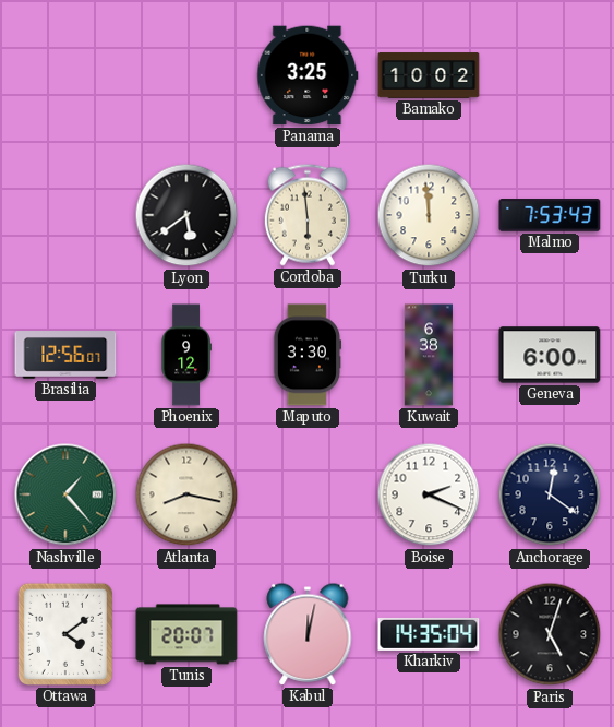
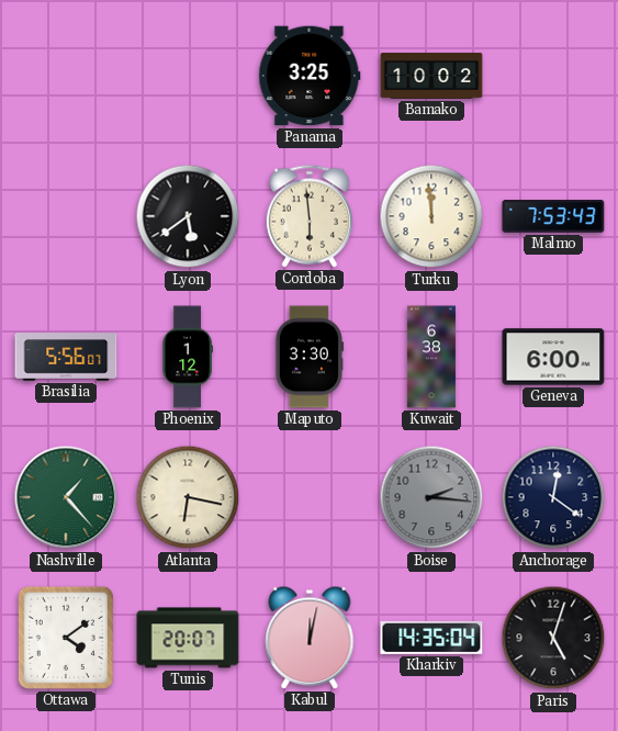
Brasilia: 12:56 -> 5:56
Phoenix: 9:12 -> 1:12
Atlanta: 8:17 -> 6:17
Boise: 2:19 -> 2:16
Boise dial: white -> grey
